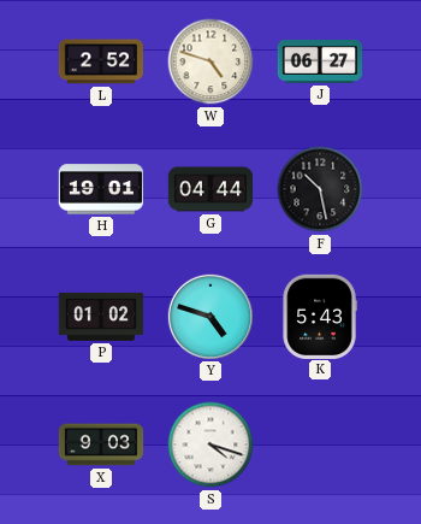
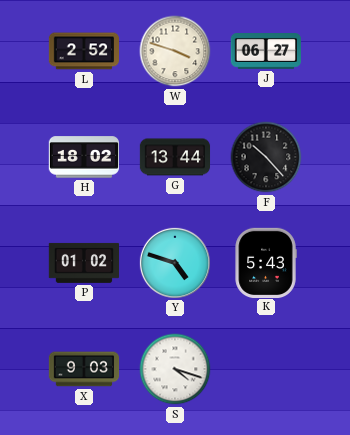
W: 4:48 -> 3:48
H: 19:01 -> 18:02
G: 04:44 -> 13:44
F: 10:28 -> 10:23
